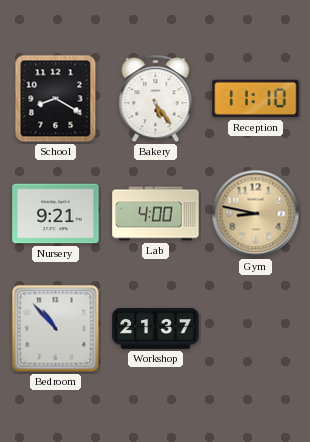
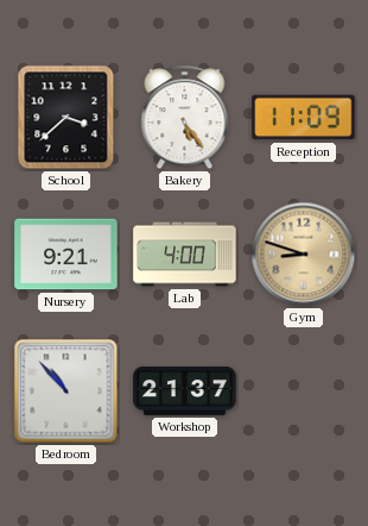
School: 8:20 -> 3:38
Reception: 11:10 -> 11:09
Gym: 8:47 -> 8:48
